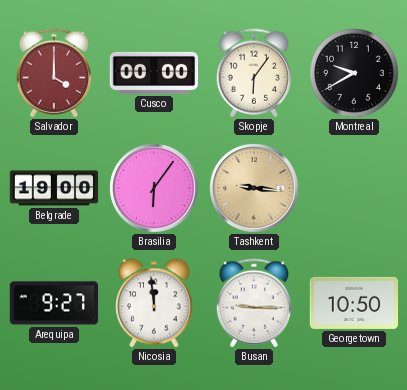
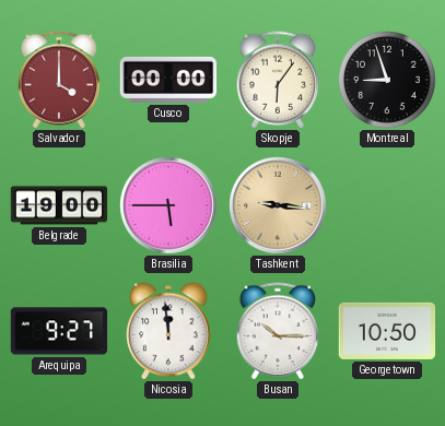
Montreal: 9:40 -> 8:57
Brasilia: 6:06 -> 5:45
Busan: 9:15 -> 10:15
